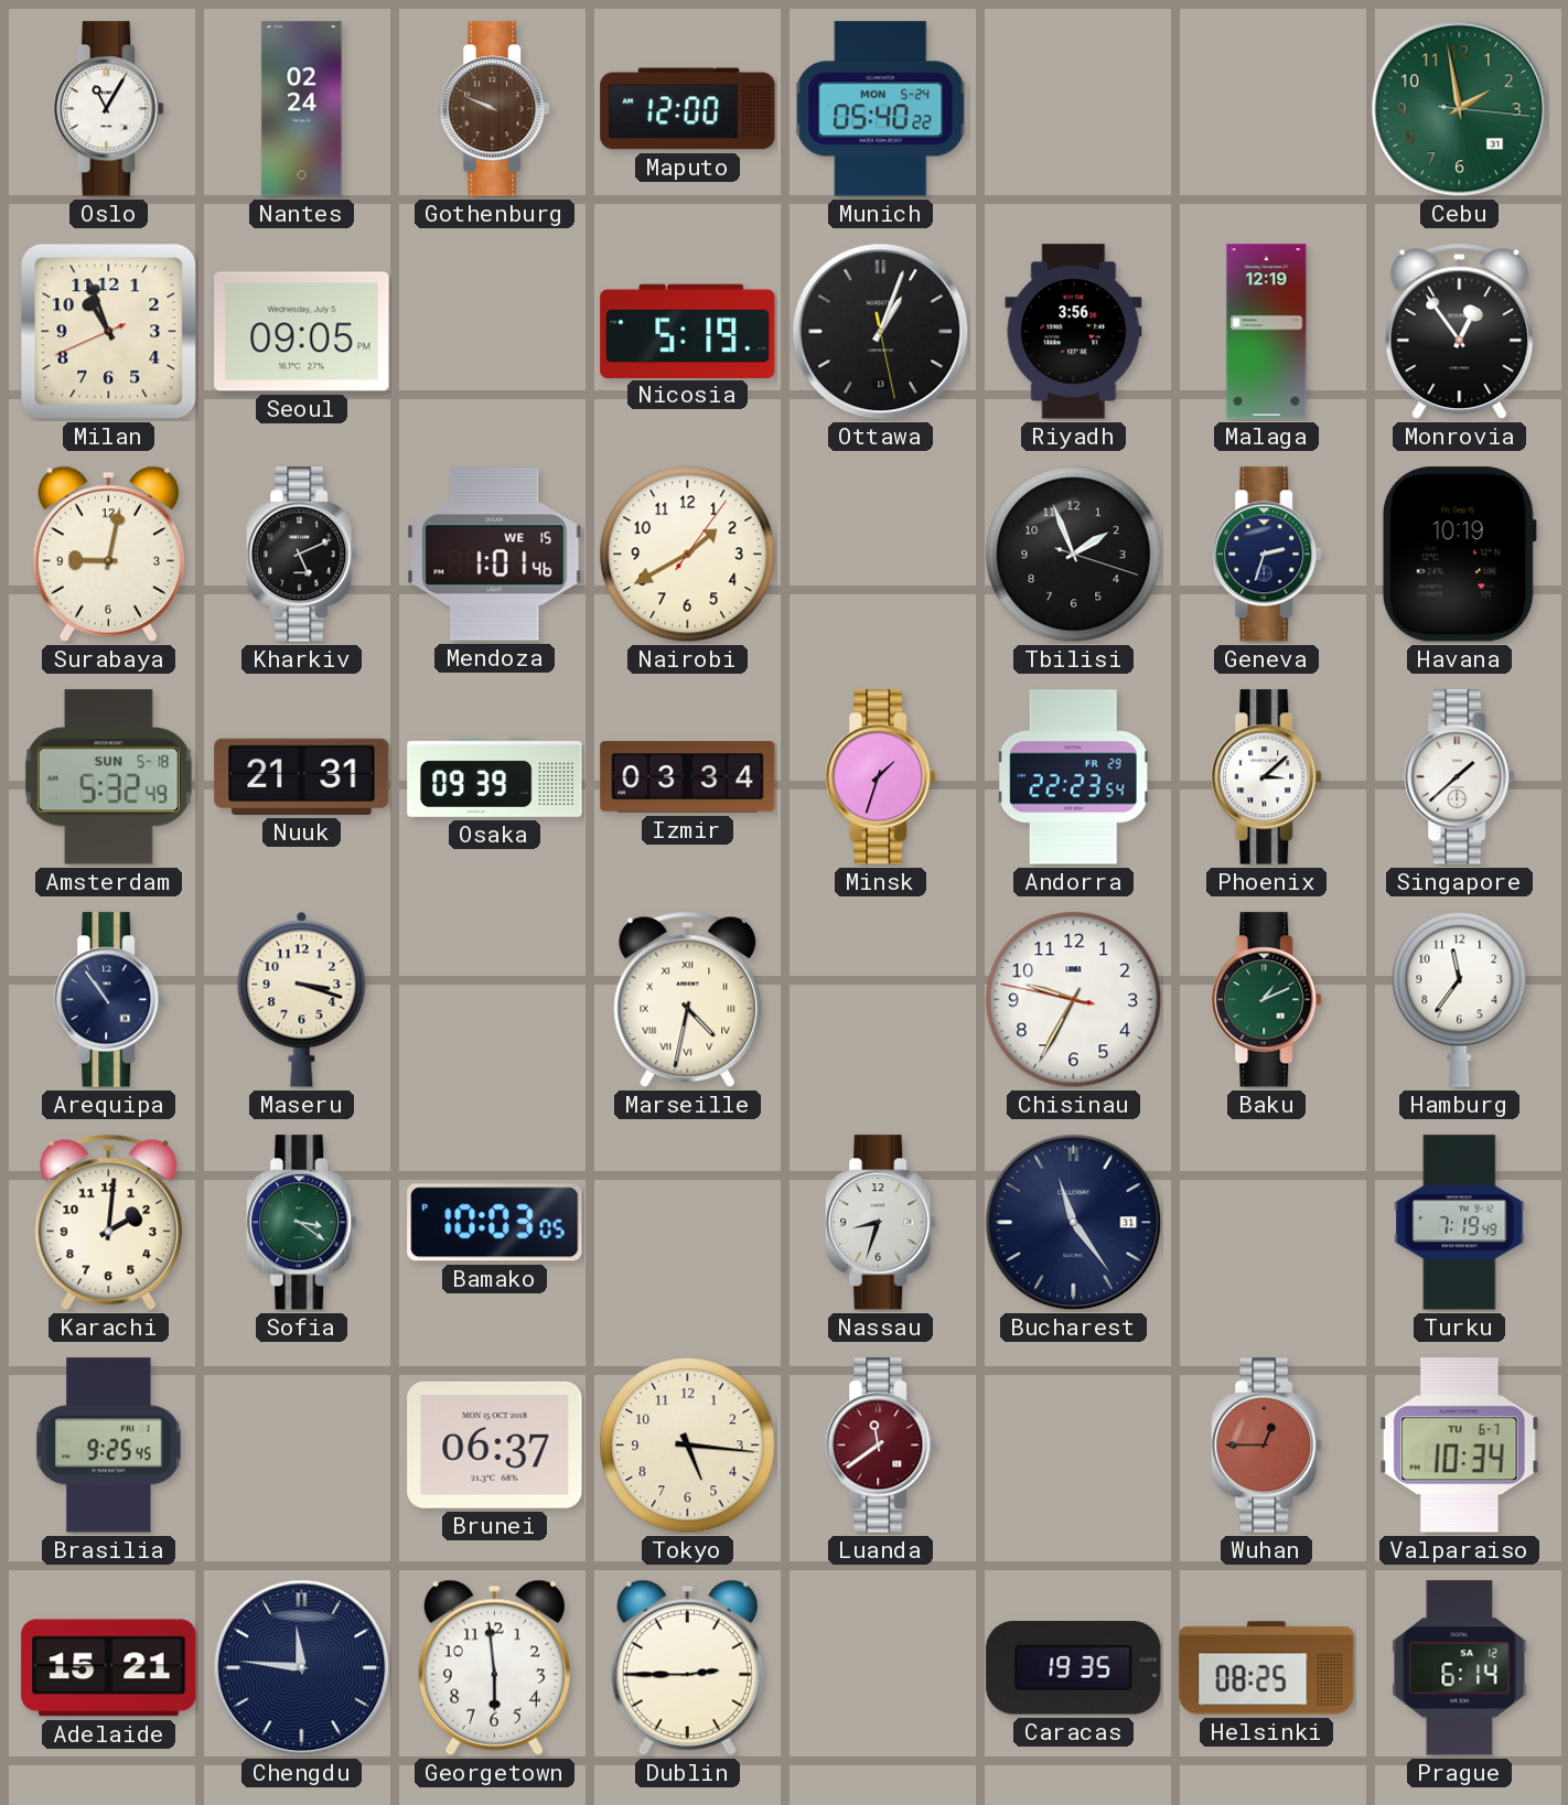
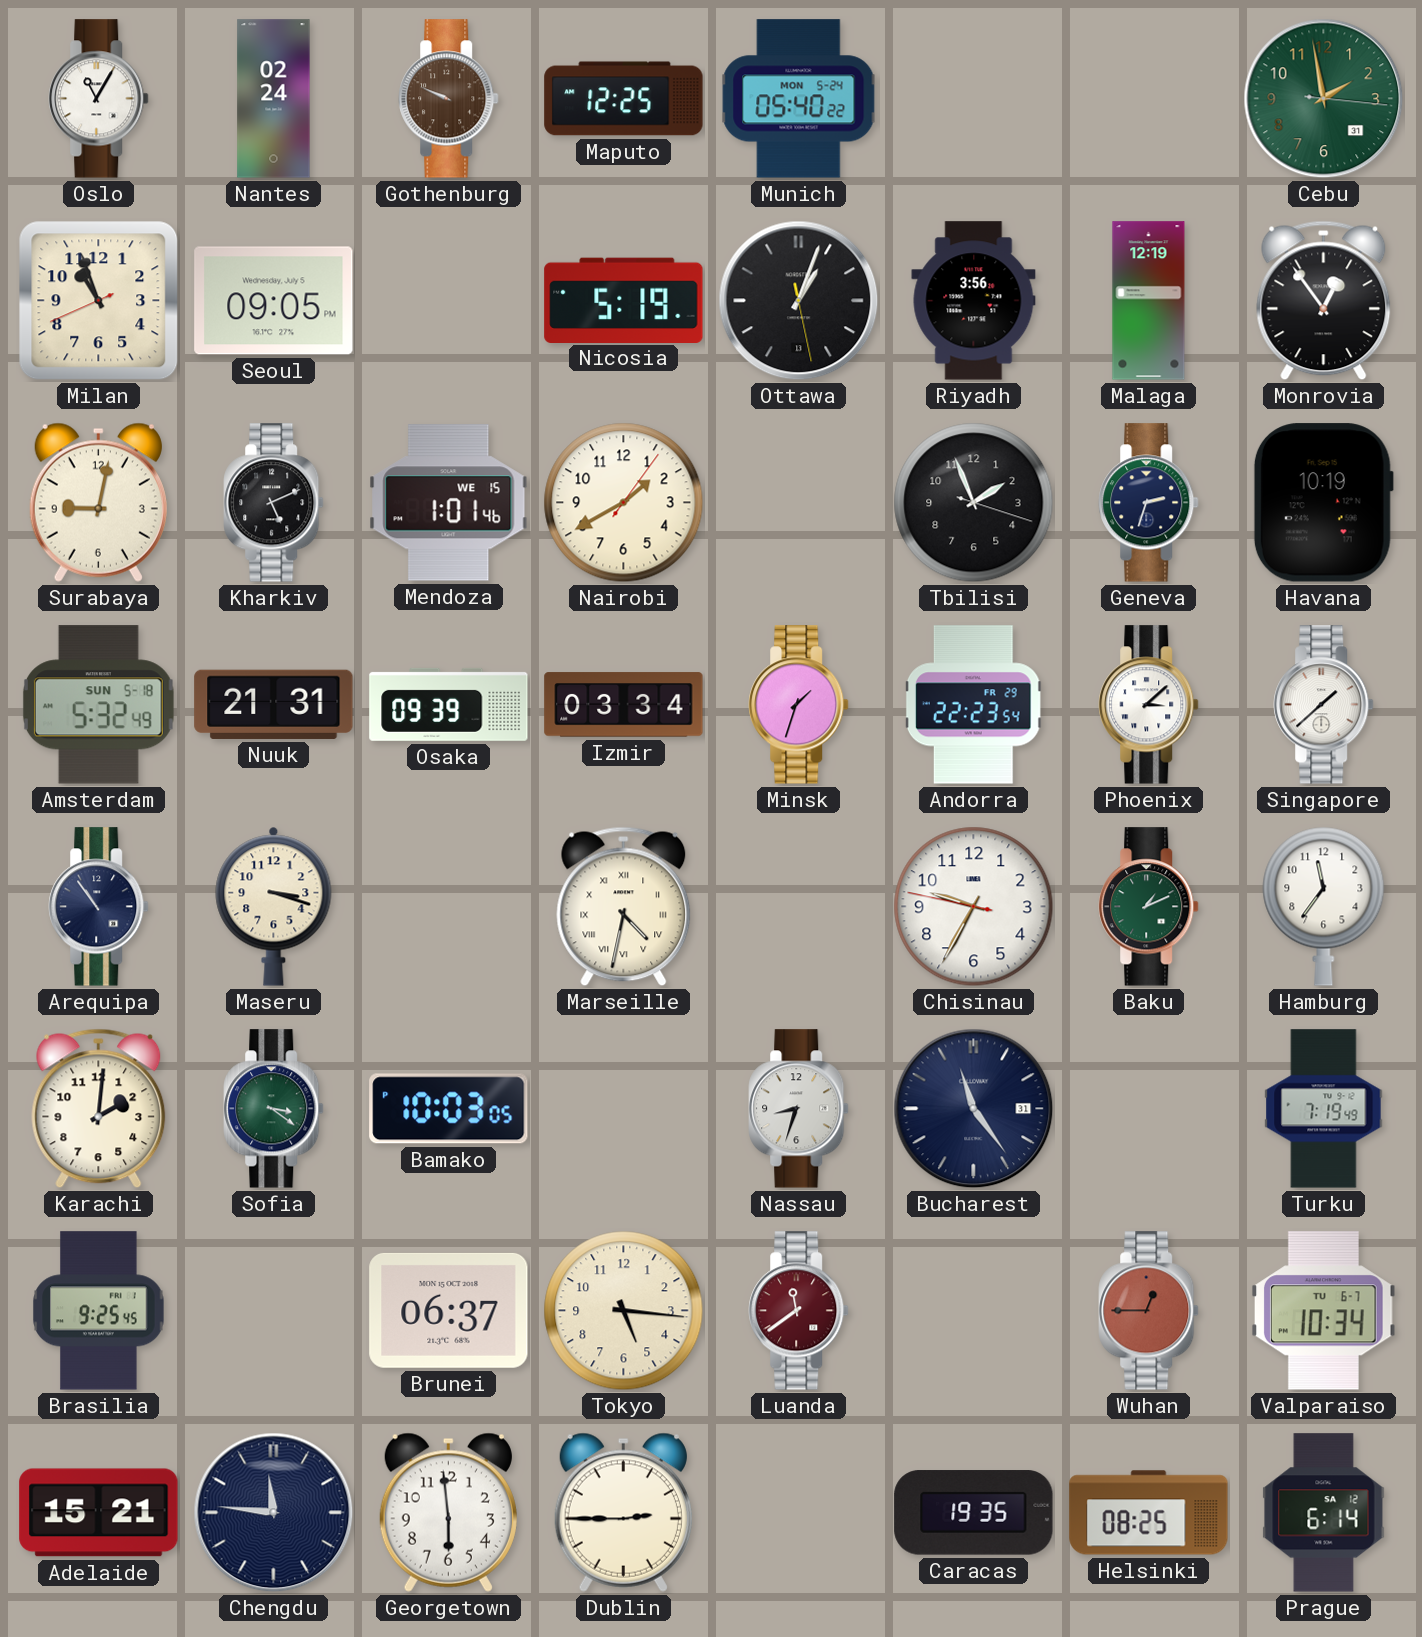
Maputo: 12:00 -> 12:25
